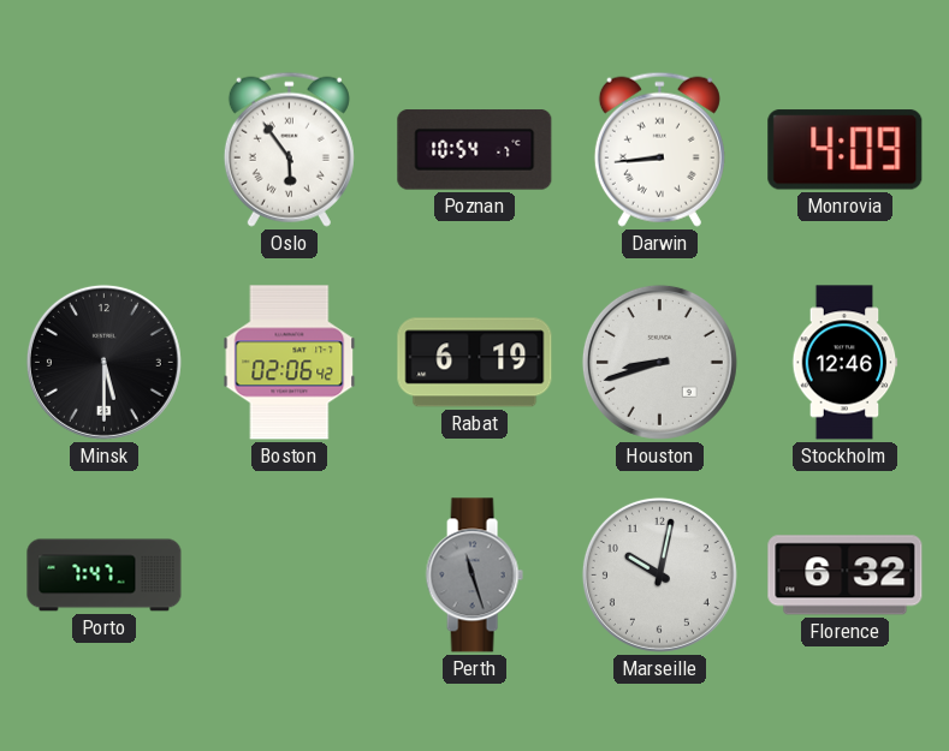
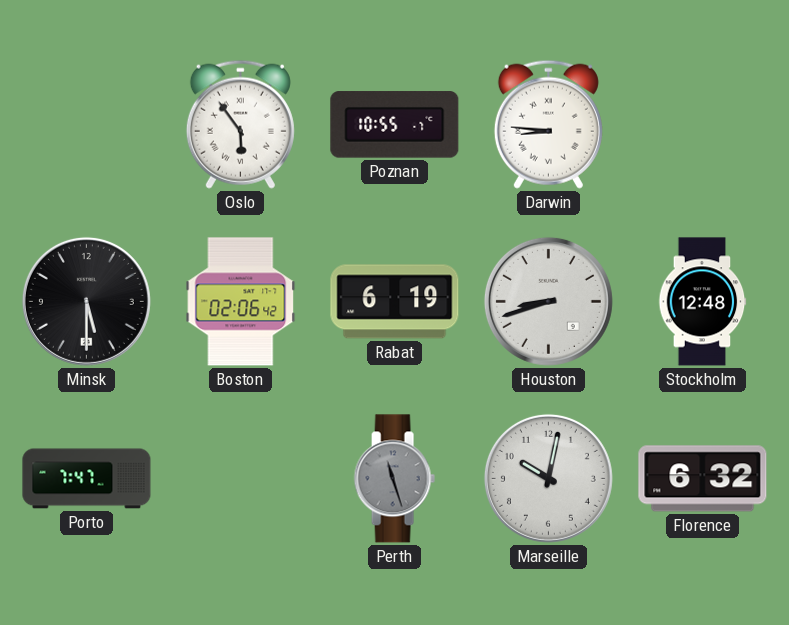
Poznan: 10:54 -> 10:55
Darwin: 8:44 -> 8:46
Monrovia: 4:09 -> none
Stockholm: 12:46 -> 12:48
